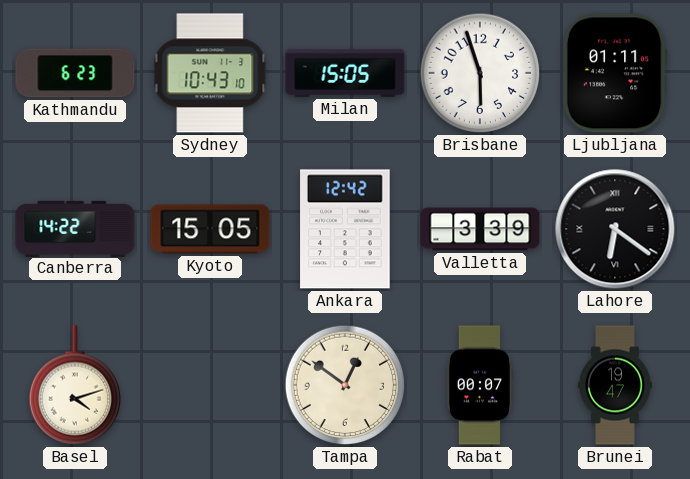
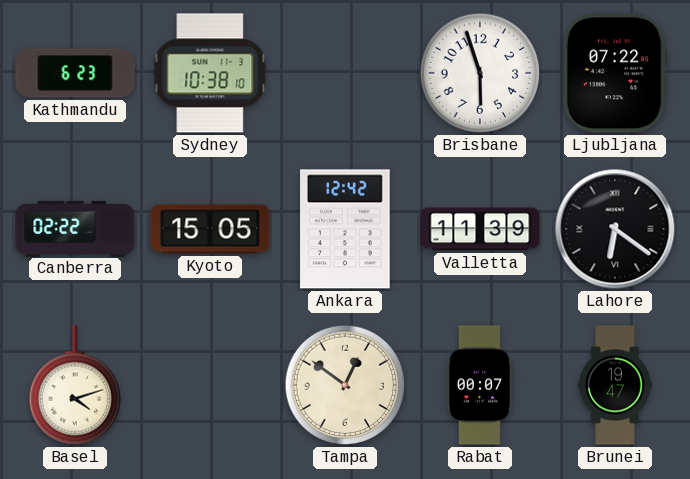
Sydney: 10:43 -> 10:38
Milan: 15:05 -> none
Ljubljana: 01:11 -> 07:22
Canberra: 14:22 -> 02:22
Valletta: 3:39 -> 11:39
